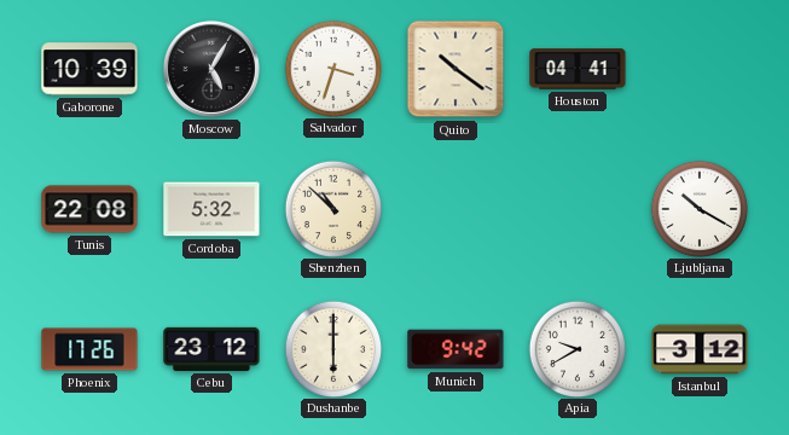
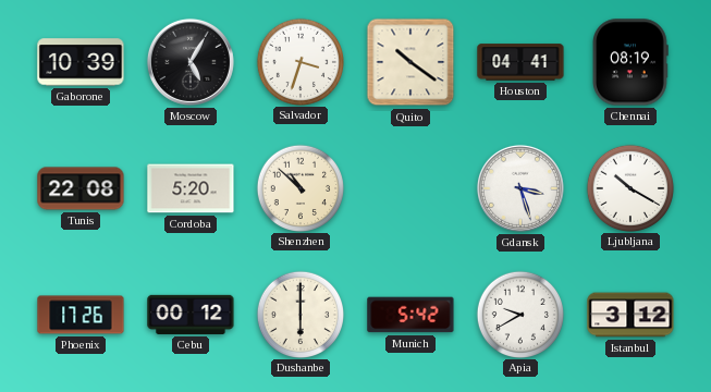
Chennai: none -> 08:19
Cordoba: 5:32 -> 5:20
Gdansk: none -> 3:27
Cebu: 23:12 -> 00:12
Munich: 9:42 -> 5:42
